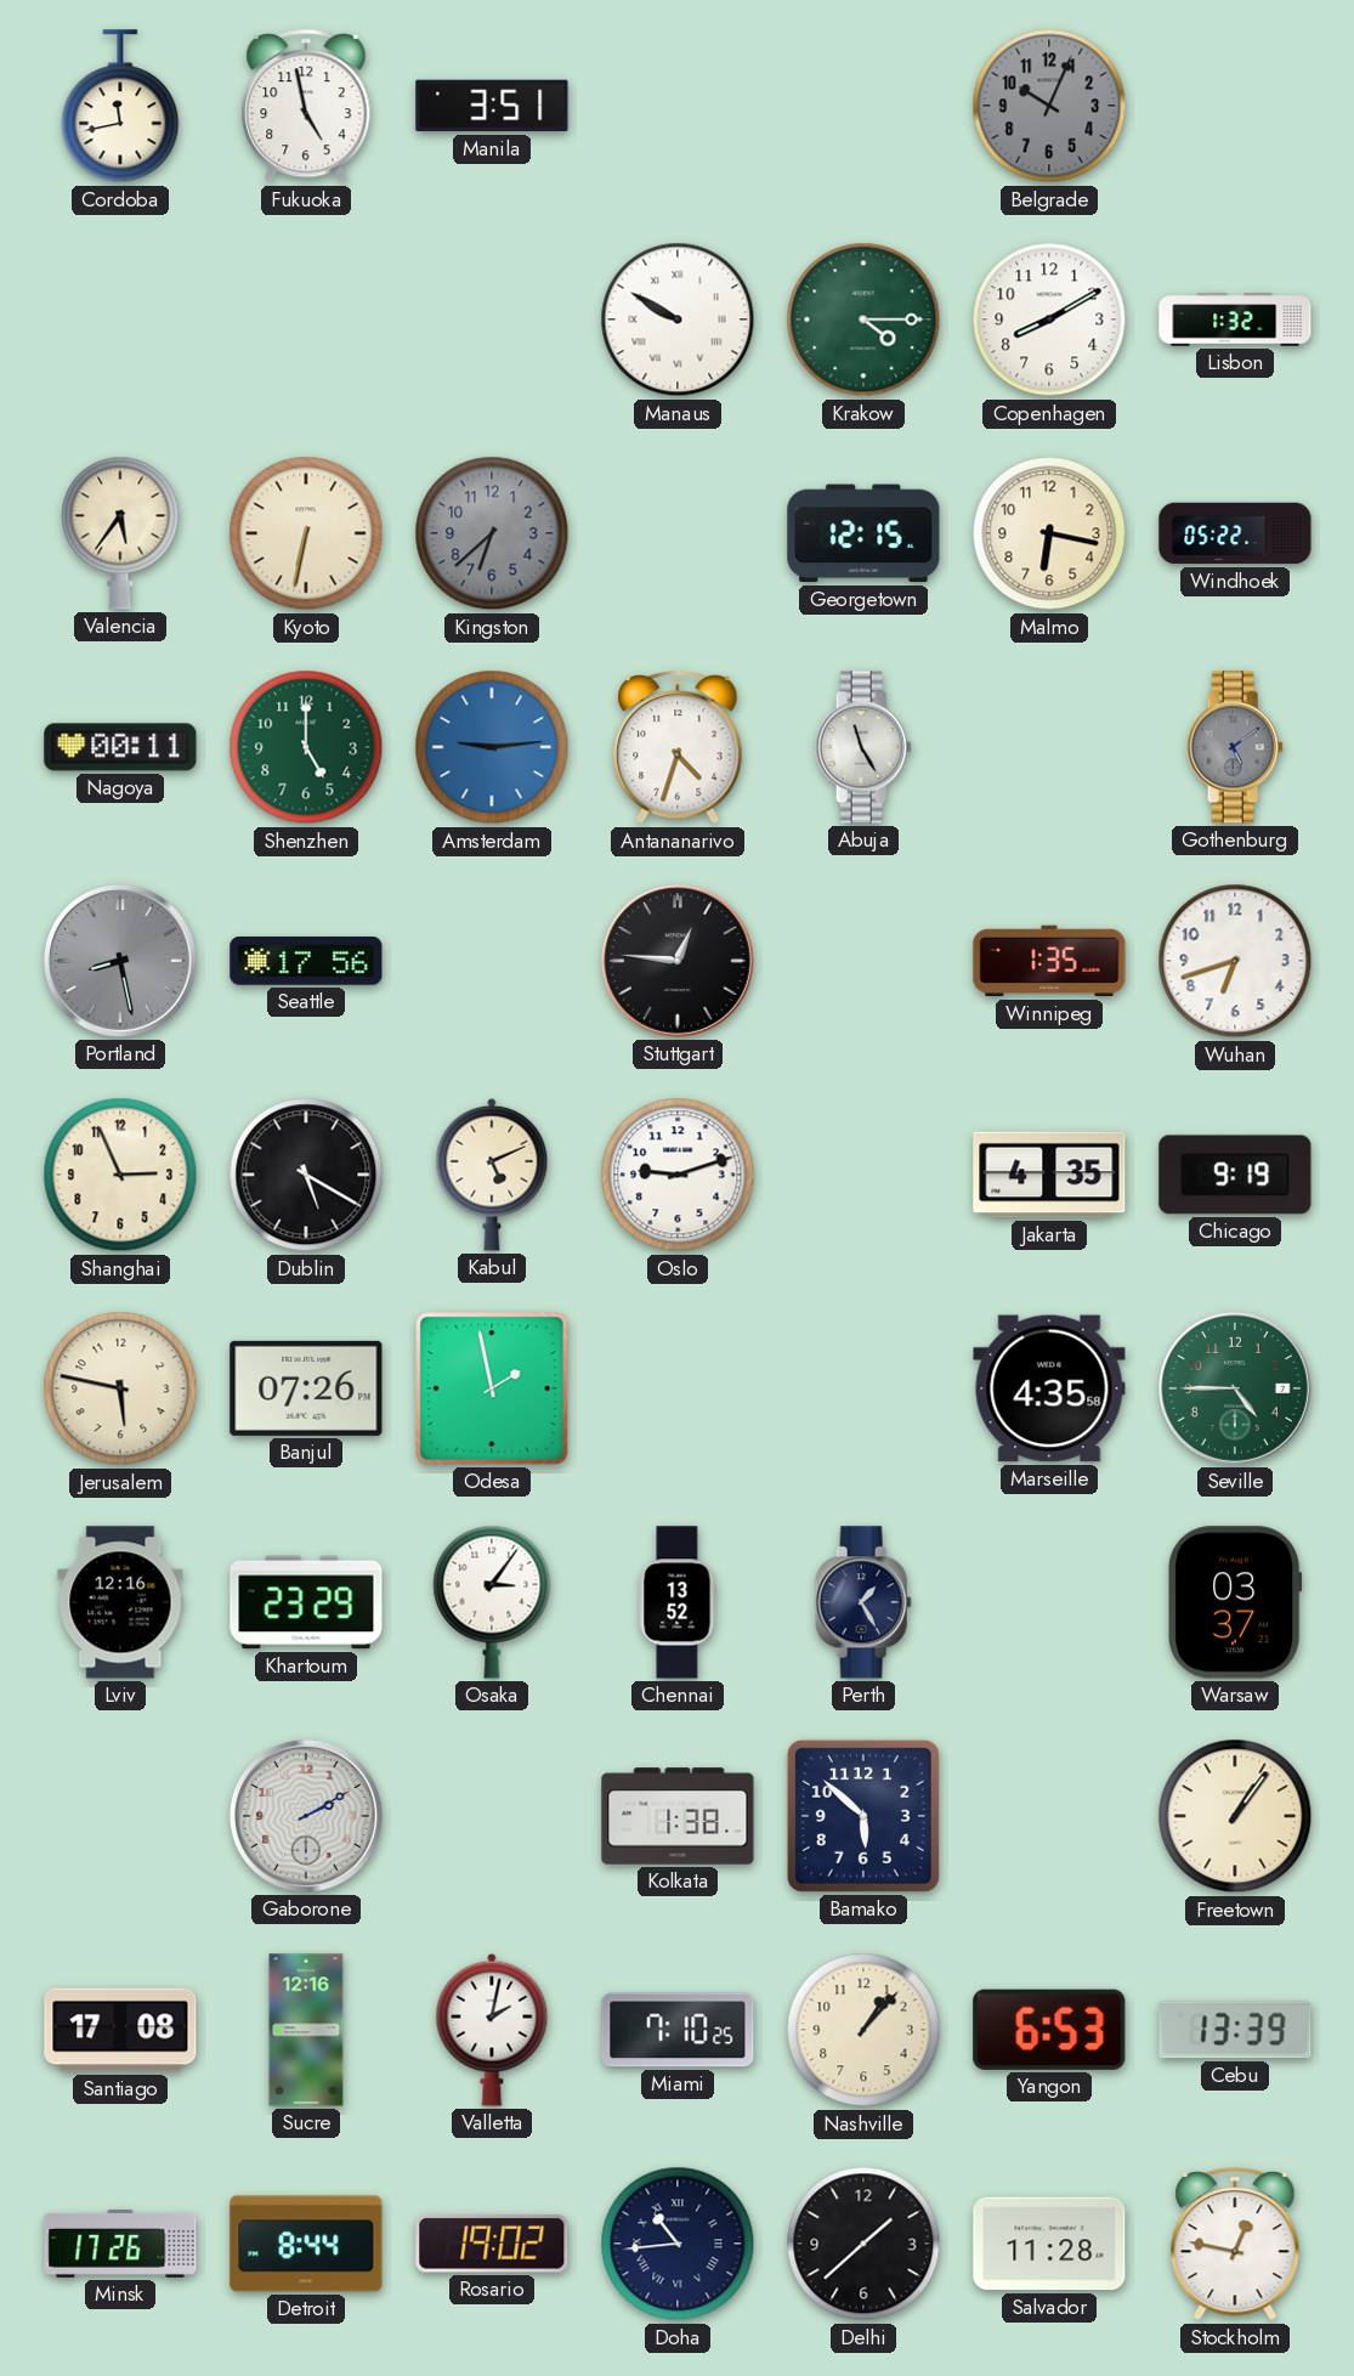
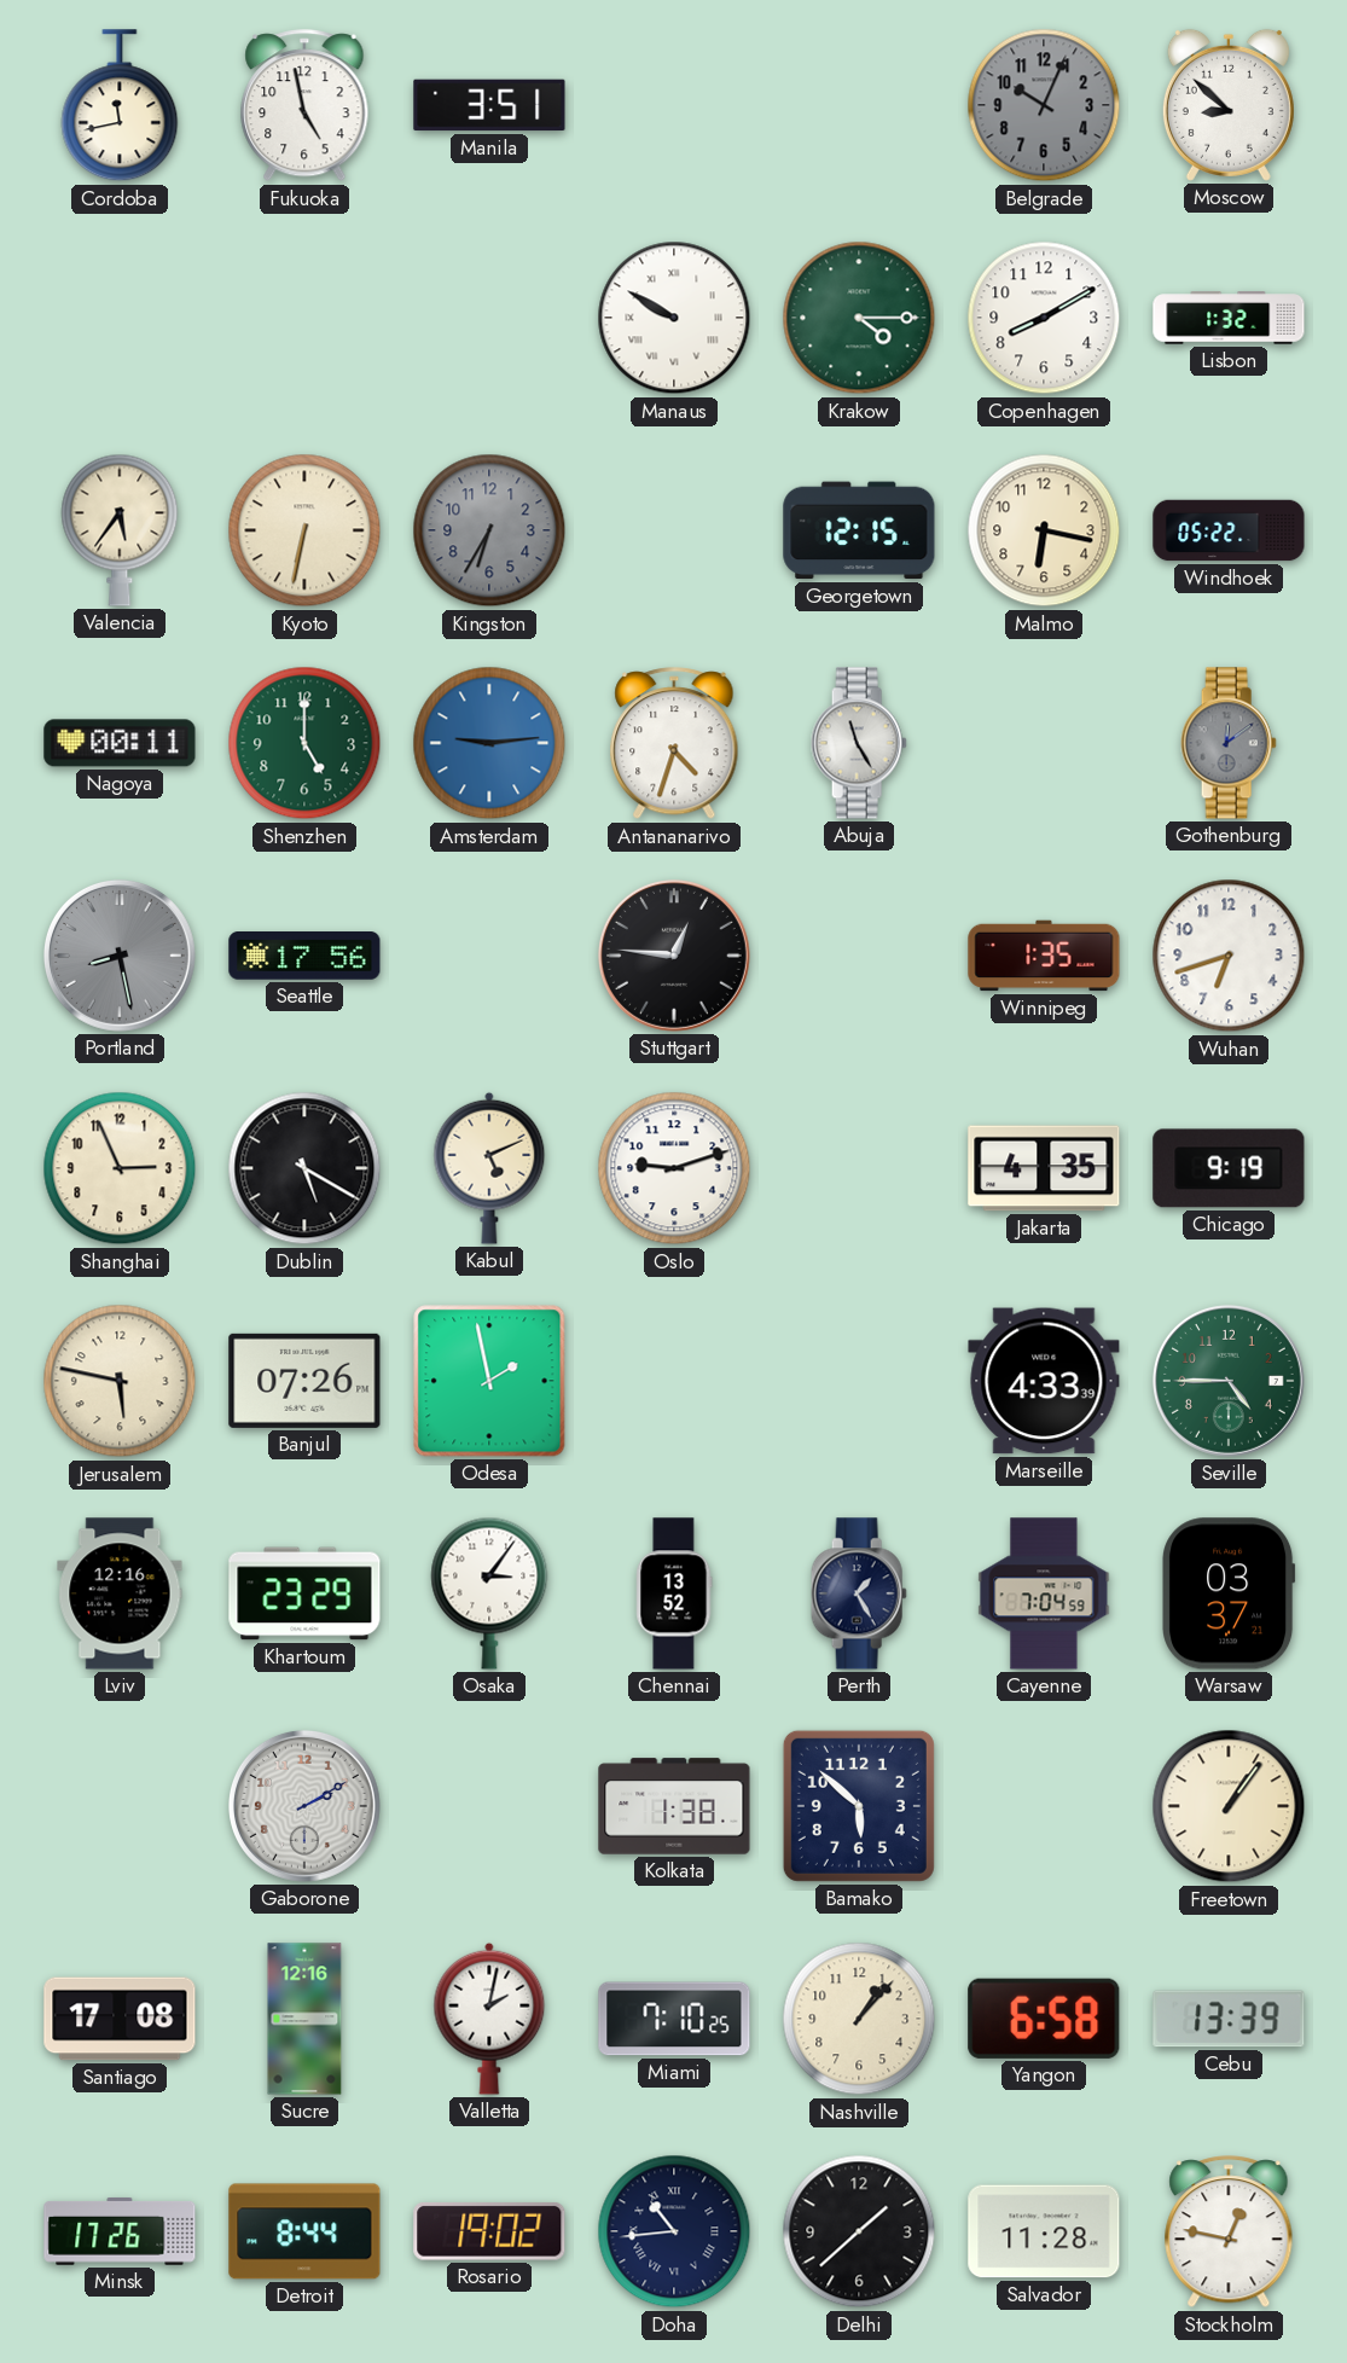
Moscow: none -> 8:52
Kingston: 6:38 -> 6:35
Gothenburg: 5:09 -> 12:09
Marseille: 4:35 -> 4:33
Cayenne: none -> 7:04
Yangon: 6:53 -> 6:58
